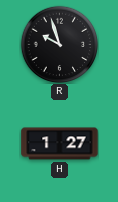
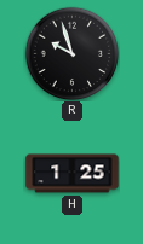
H: 1:27 -> 1:25
